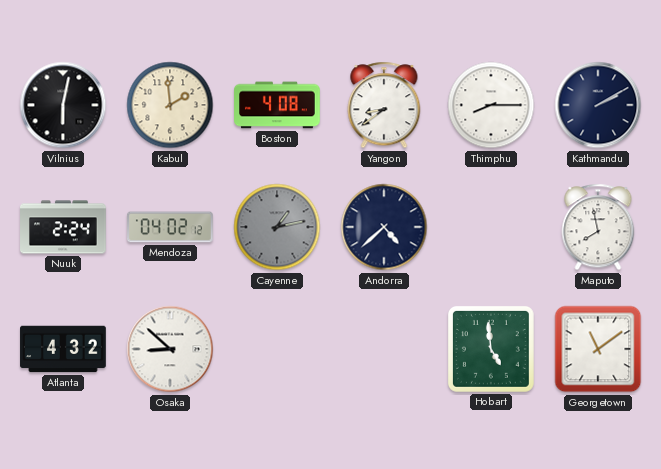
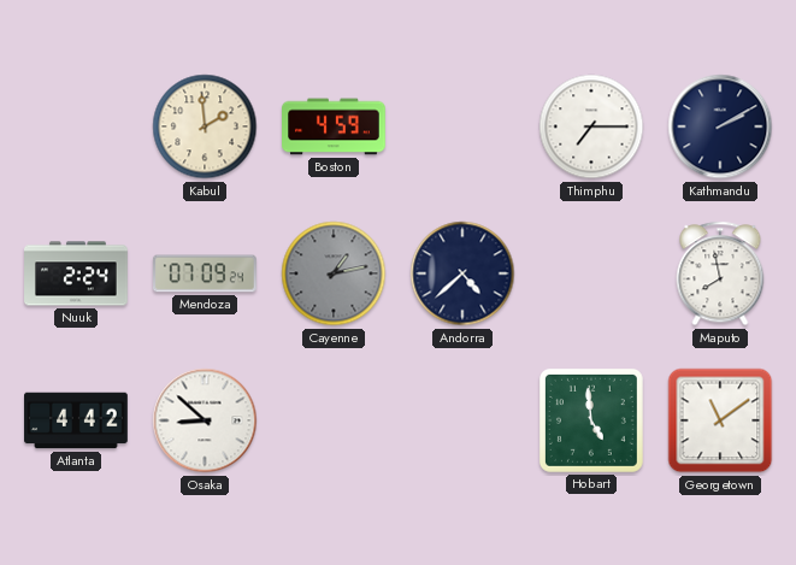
Vilnius: 6:02 -> none
Boston: 4:08 -> 4:59
Yangon: 8:39 -> none
Thimphu: 8:15 -> 7:15
Mendoza: 04:02 -> 07:09
Atlanta: 4:32 -> 4:42
